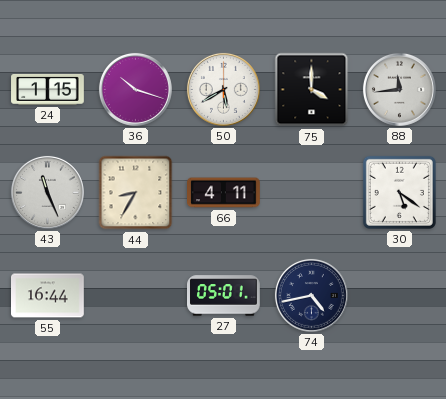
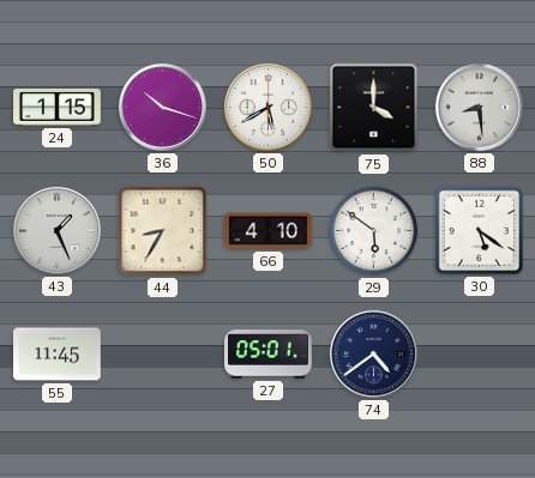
88: 11:44 -> 8:29
43: 11:26 -> 1:26
66: 4:11 -> 4:10
29: none -> 5:51
55: 16:44 -> 11:45
74: 4:43 -> 4:39
